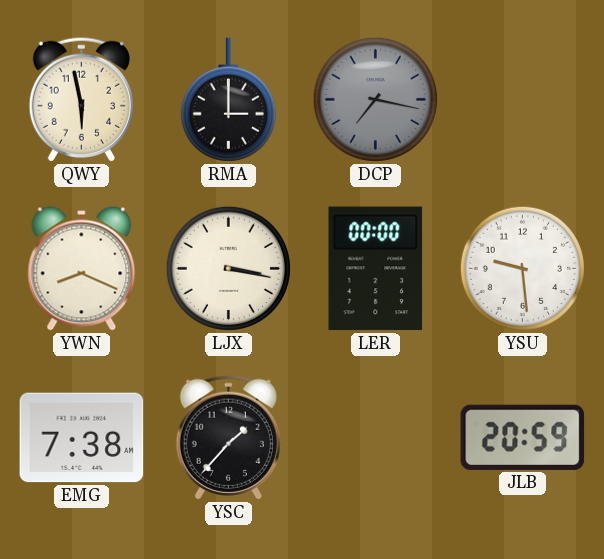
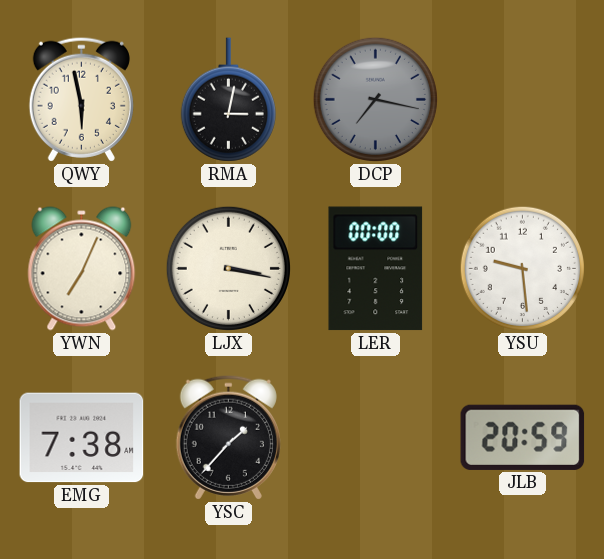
RMA: 3:00 -> 3:02
YWN: 8:19 -> 7:04
